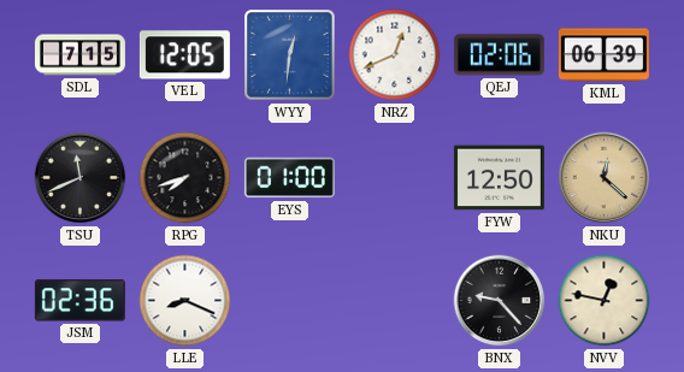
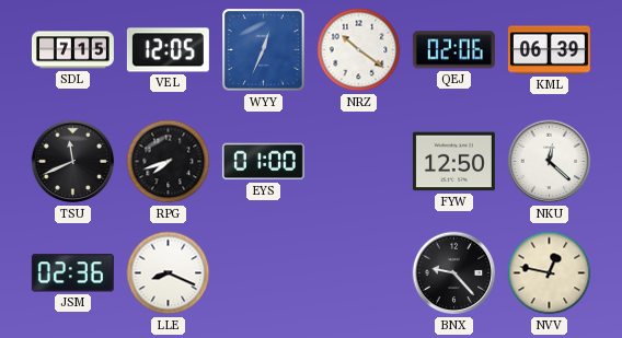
WYY: 12:31 -> 12:34
NRZ: 12:41 -> 10:21
NKU dial: champagne -> white
